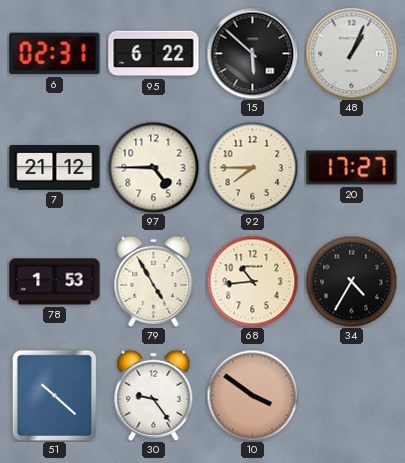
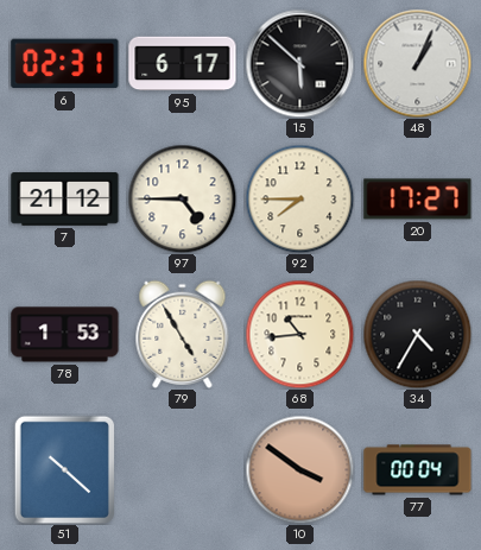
95: 6:22 -> 6:17
30: 9:24 -> none
77: none -> 00:04
